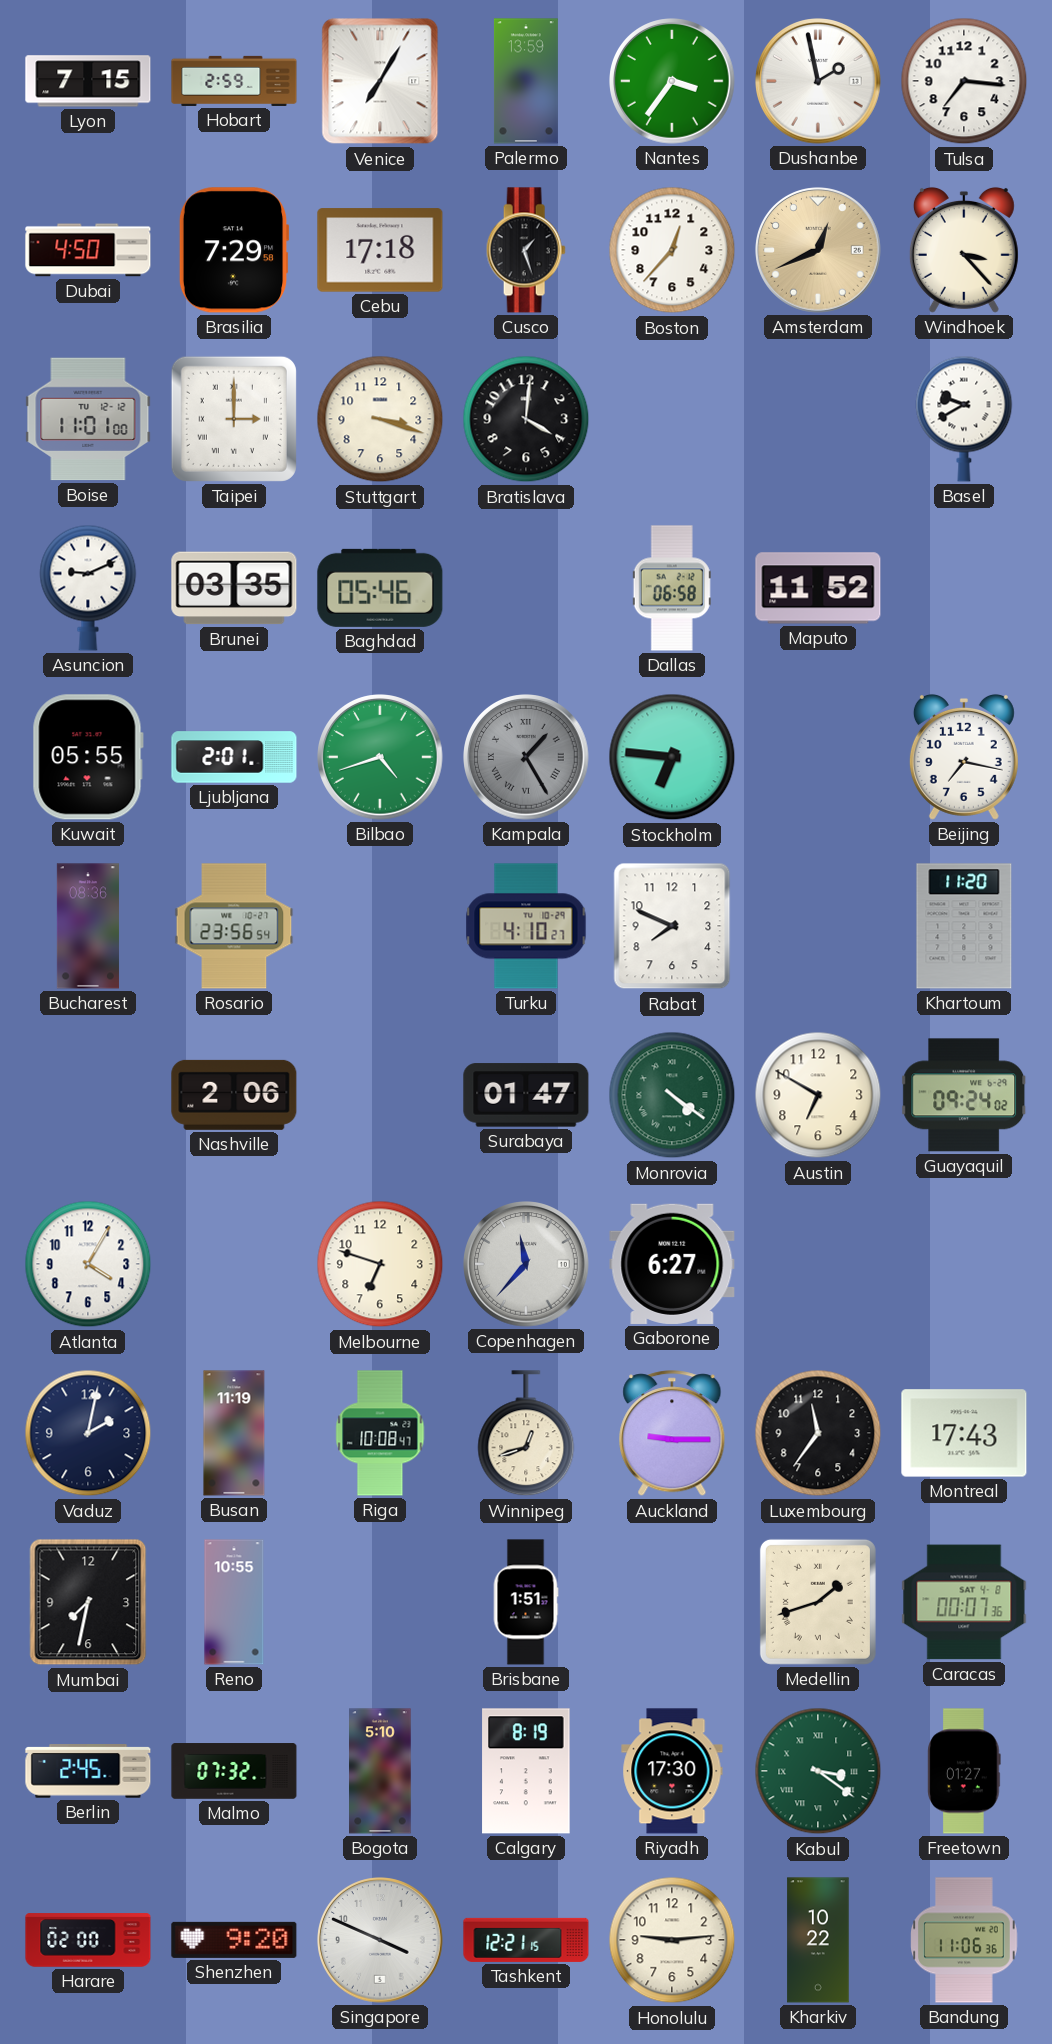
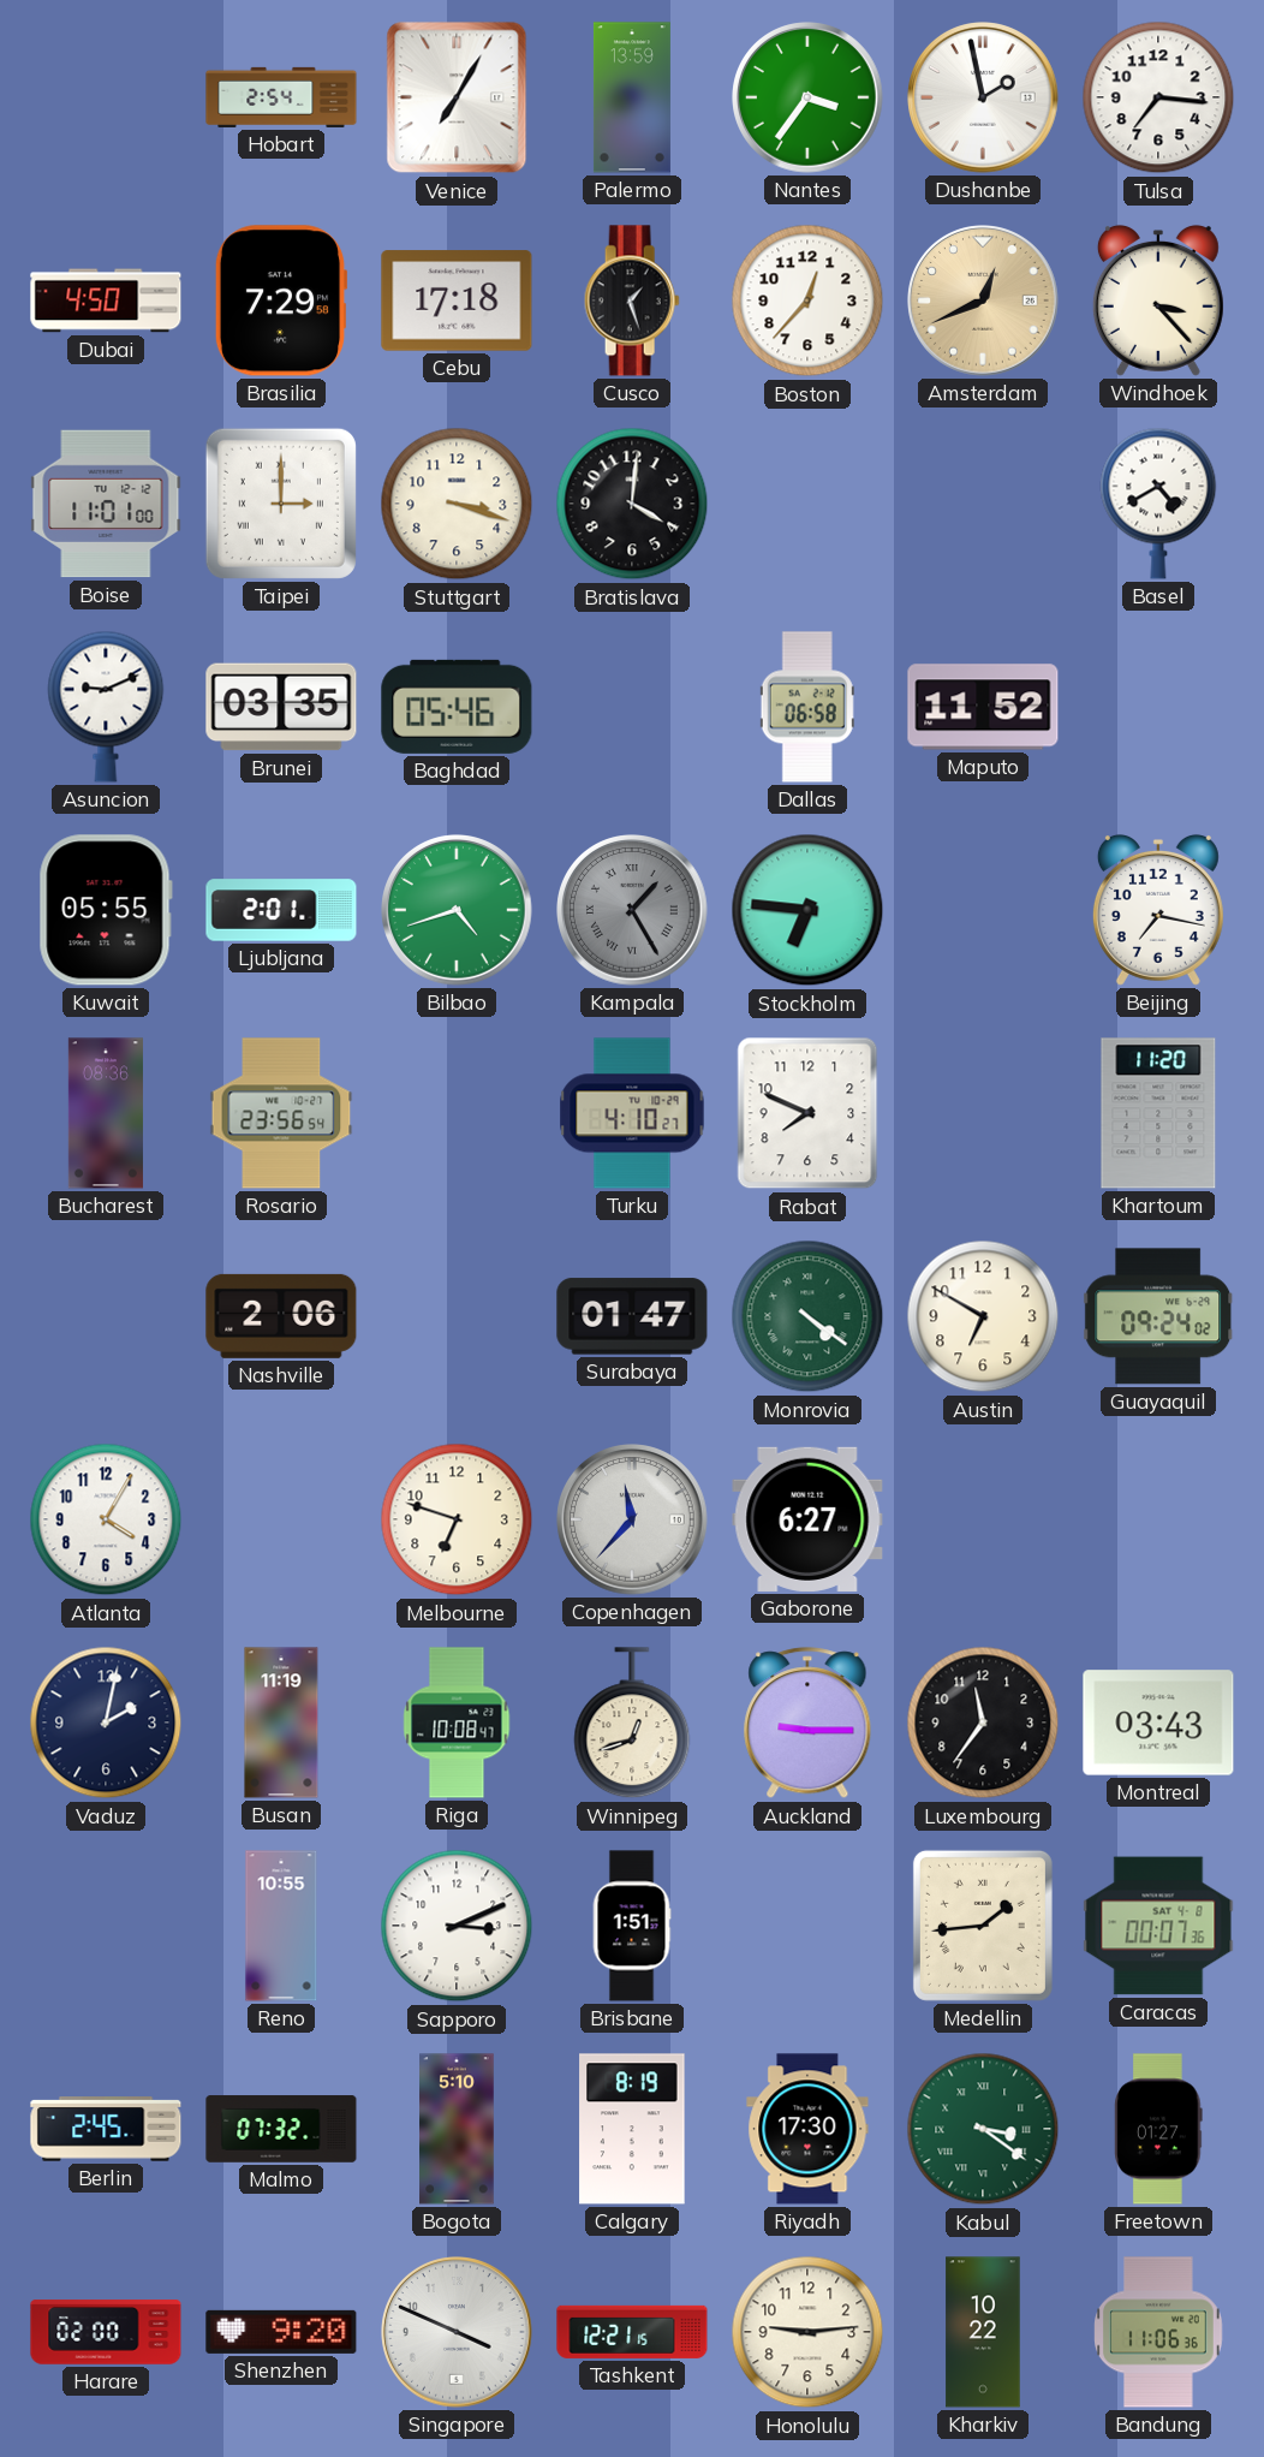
Lyon: 7:15 -> none
Hobart: 2:59 -> 2:54
Basel: 9:40 -> 4:40
Montreal: 17:43 -> 03:43
Mumbai: 7:32 -> none
Sapporo: none -> 3:11
Medellin: 1:42 -> 1:44
